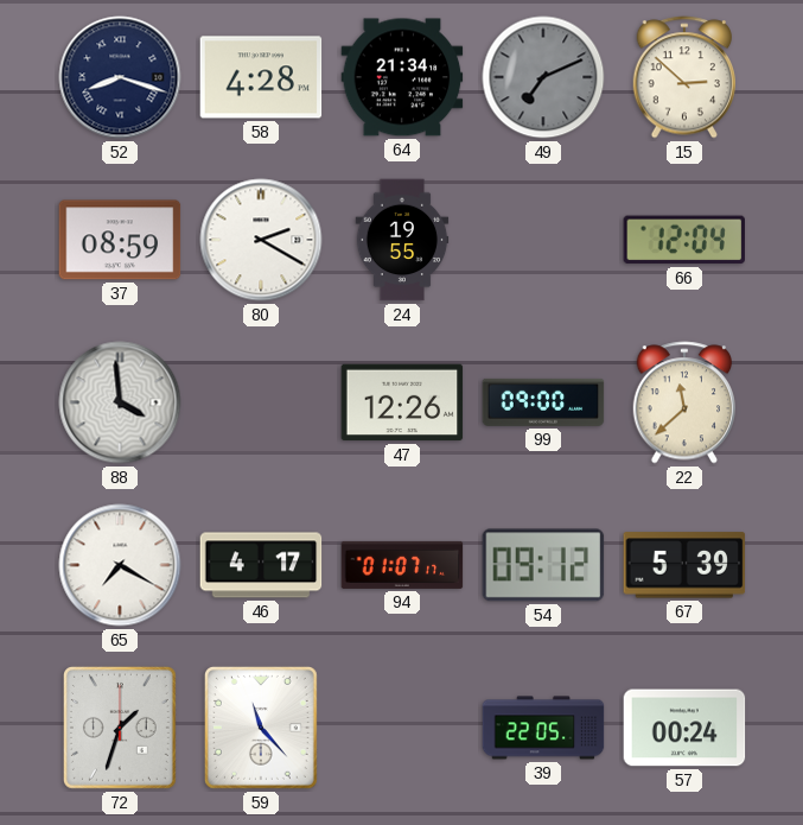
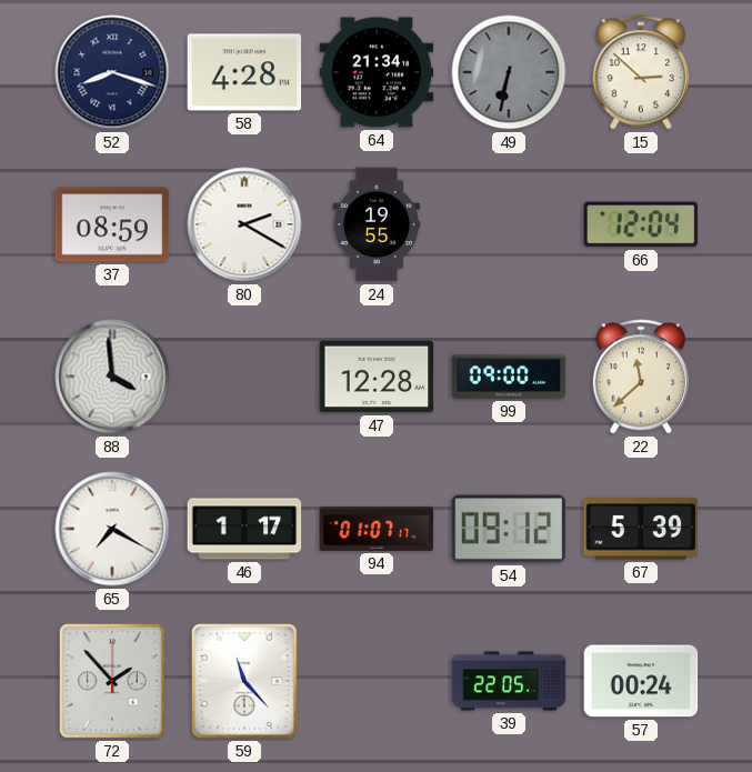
49: 7:11 -> 6:32
47: 12:26 -> 12:28
46: 4:17 -> 1:17
72: 1:33 -> 1:53
